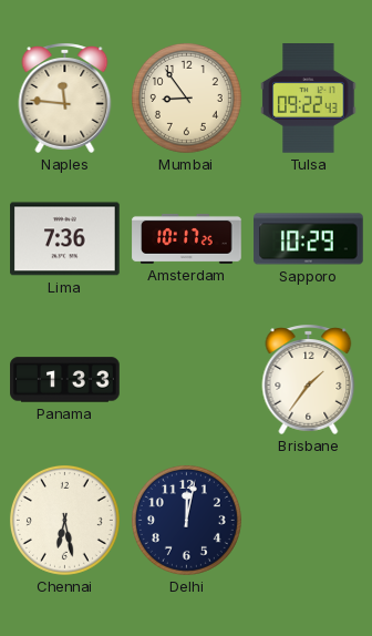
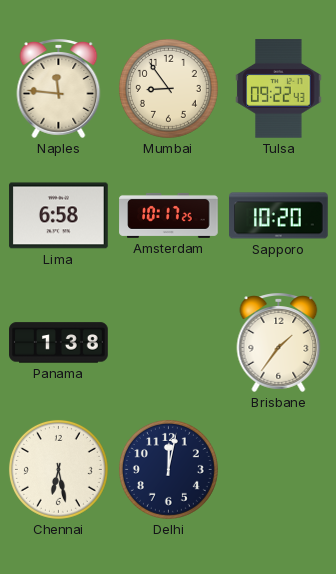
Lima: 7:36 -> 6:58
Sapporo: 10:29 -> 10:20
Panama: 1:33 -> 1:38
